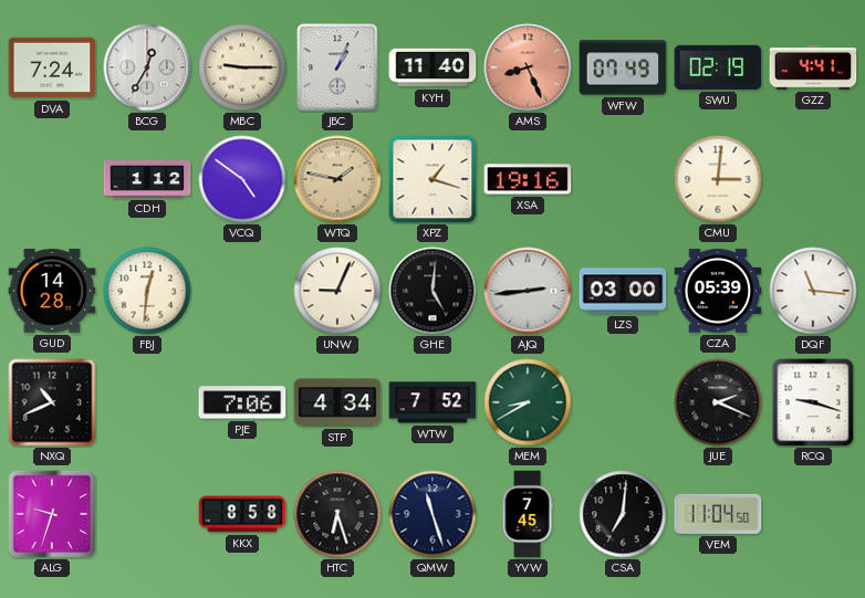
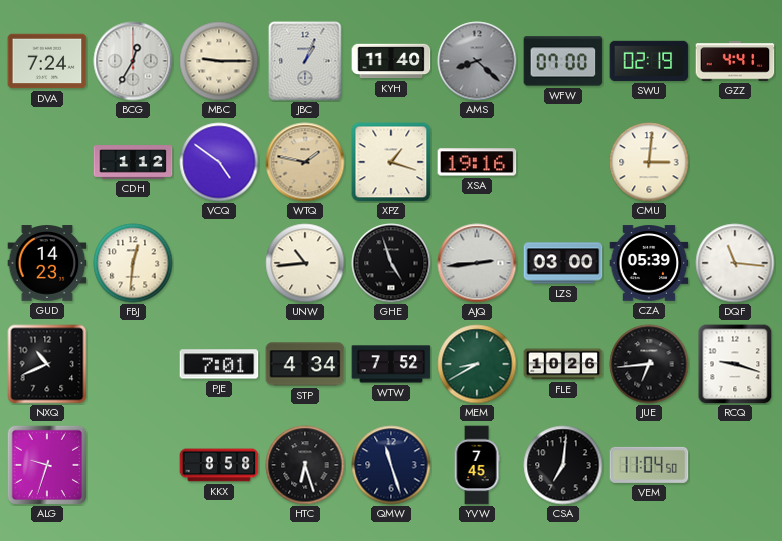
AMS: 8:26 -> 8:22
AMS dial: salmon -> grey
WFW: 07:49 -> 07:00
GUD: 14:28 -> 14:23
UNW: 9:04 -> 10:44
GHE: 5:01 -> 4:57
PJE: 7:06 -> 7:01
FLE: none -> 10:26
JUE: 2:19 -> 6:44
